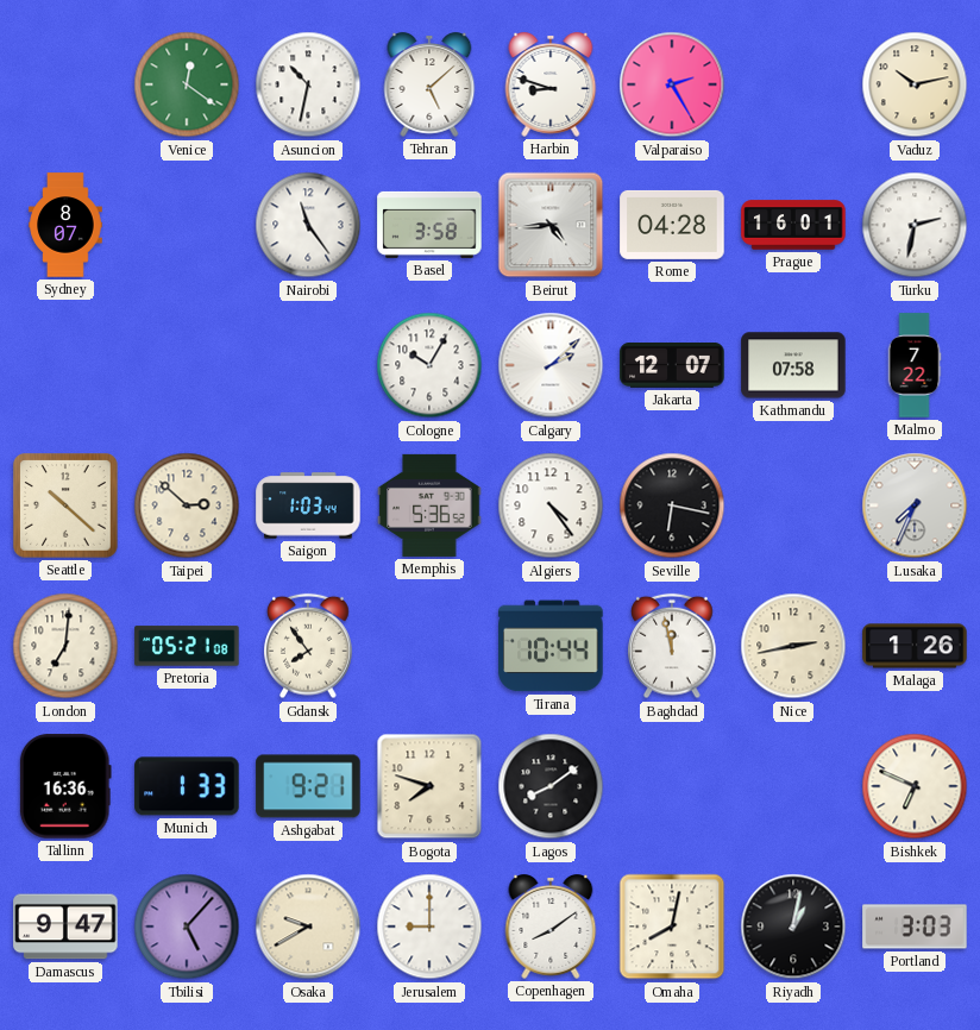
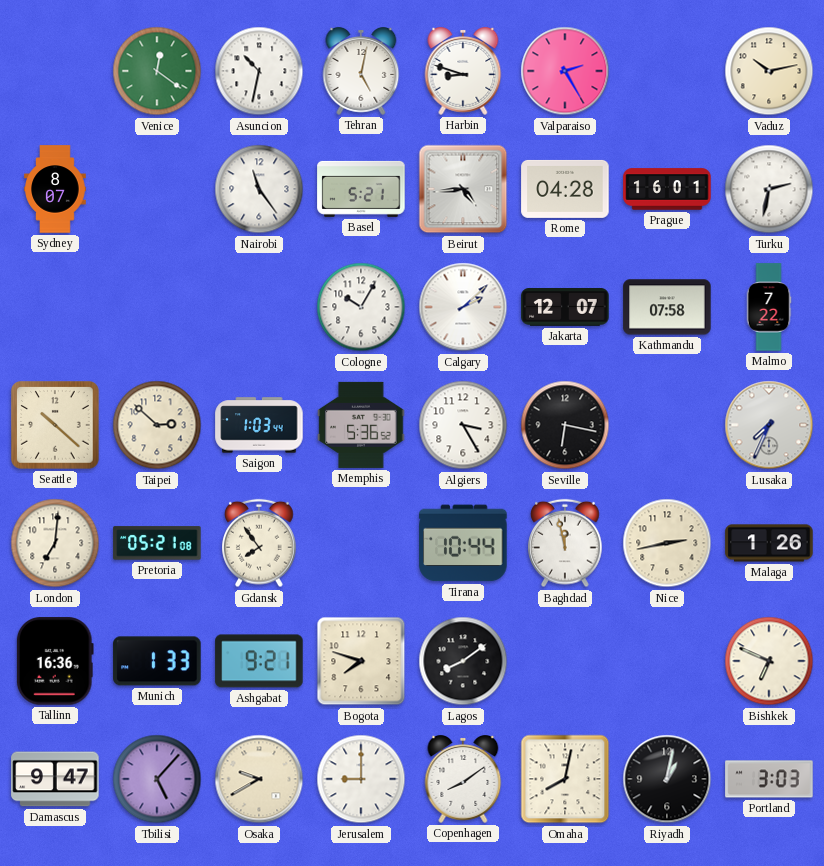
Tehran: 5:08 -> 5:02
Basel: 3:58 -> 5:21
Algiers: 4:24 -> 3:25
